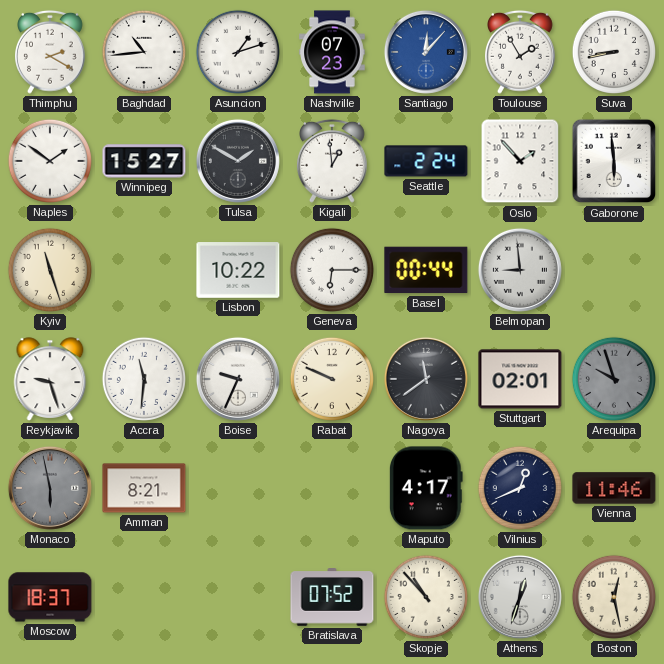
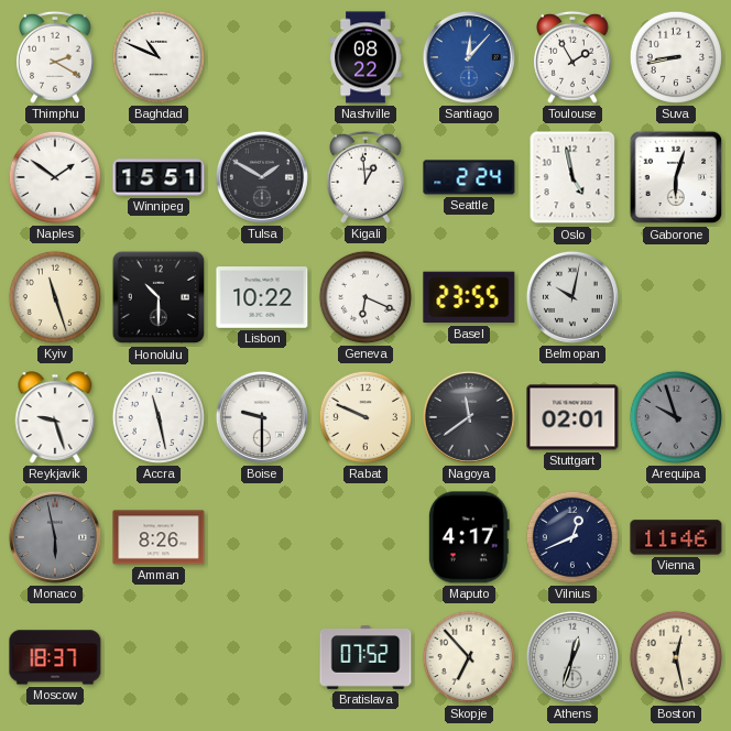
Baghdad: 10:44 -> 10:49
Asuncion: 1:12 -> none
Nashville: 07:23 -> 08:22
Winnipeg: 15:27 -> 15:51
Oslo: 1:53 -> 4:58
Gaborone: 5:59 -> 6:03
Honolulu: none -> 10:30
Geneva: 6:15 -> 6:19
Basel: 00:44 -> 23:55
Belmopan: 8:59 -> 10:02
Accra: 11:31 -> 11:28
Boise: 9:34 -> 9:30
Amman: 8:21 -> 8:26
Skopje: 10:53 -> 6:53
